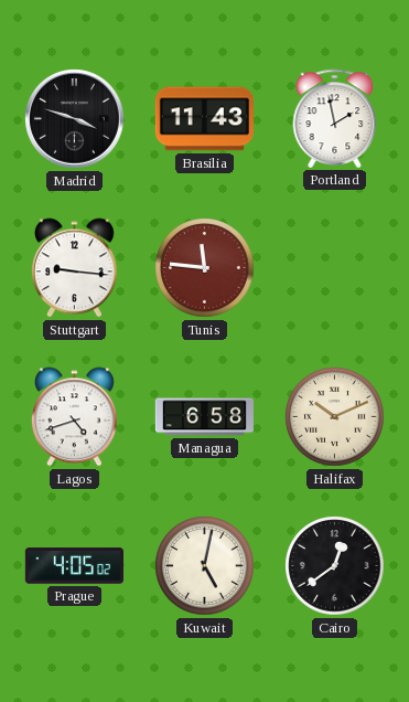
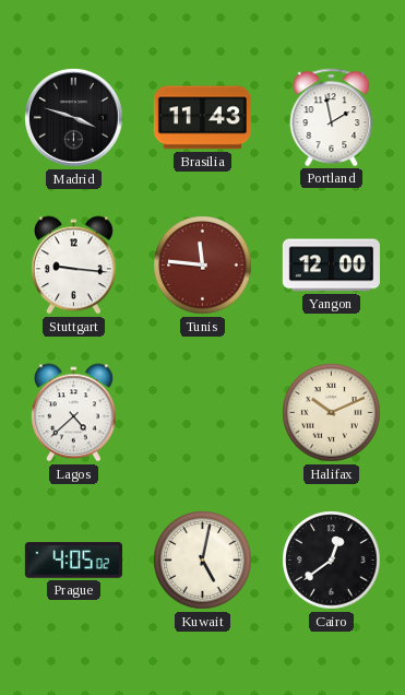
Yangon: none -> 12:00
Lagos: 4:42 -> 4:38
Managua: 6:58 -> none
